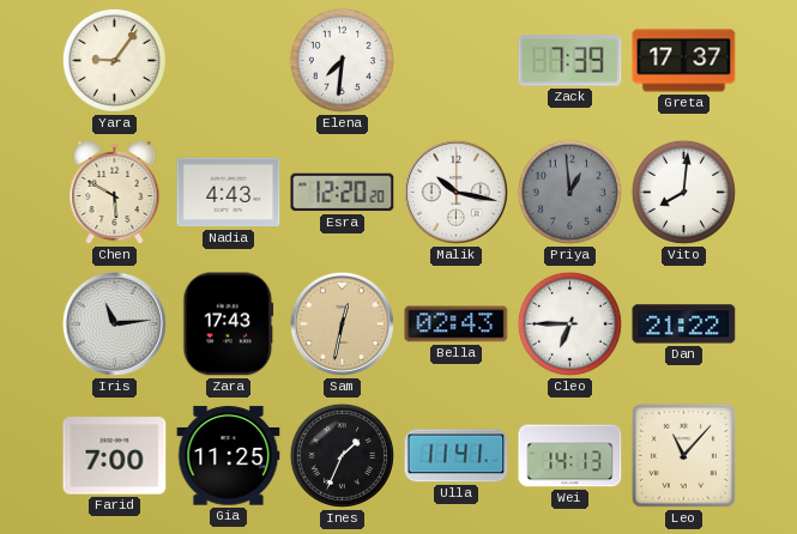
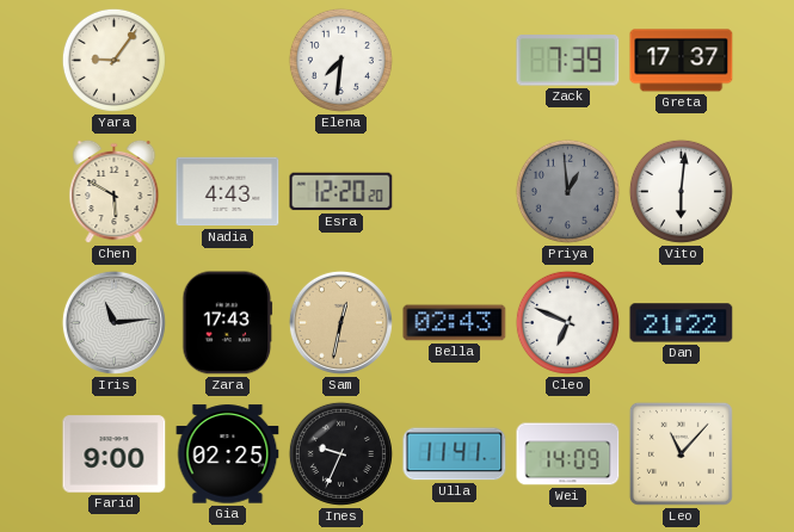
Malik: 10:17 -> none
Vito: 8:01 -> 6:01
Cleo: 6:45 -> 6:49
Farid: 7:00 -> 9:00
Gia: 11:25 -> 02:25
Ines: 1:34 -> 9:34
Wei: 14:13 -> 14:09
